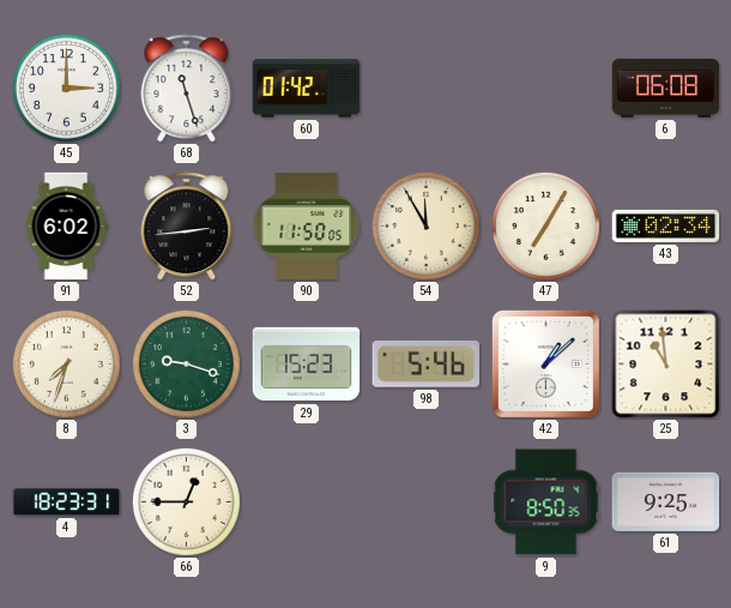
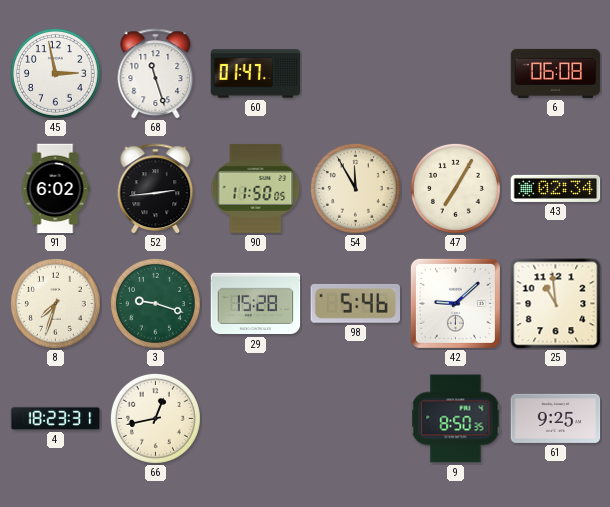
45: 3:00 -> 2:58
60: 01:42 -> 01:47
29: 15:23 -> 15:28
42: 1:08 -> 9:08
66: 12:45 -> 12:43
